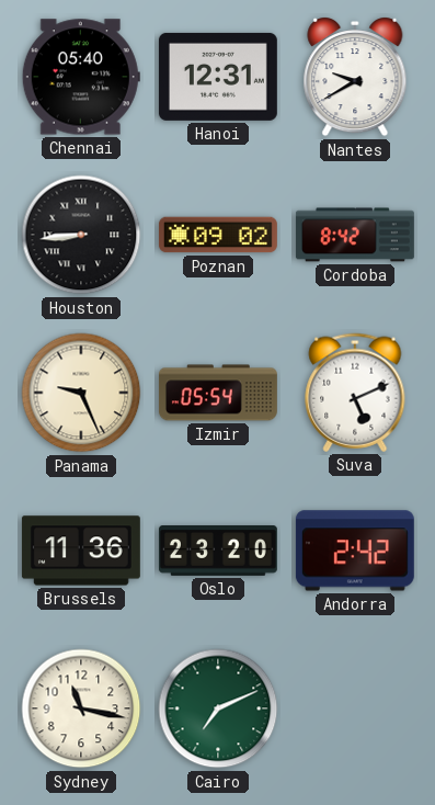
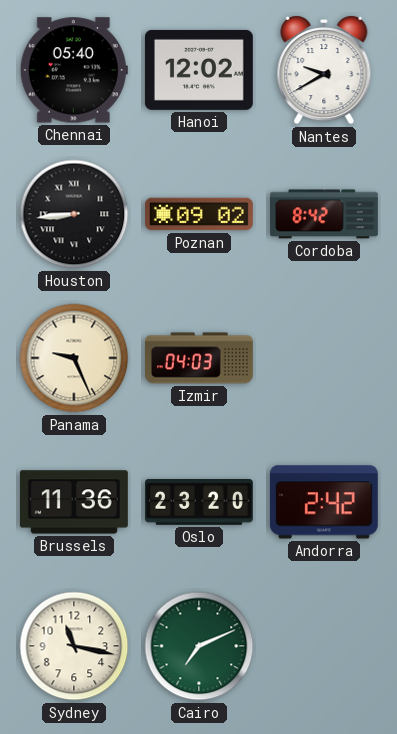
Hanoi: 12:31 -> 12:02
Izmir: 05:54 -> 04:03
Suva: 5:11 -> none
